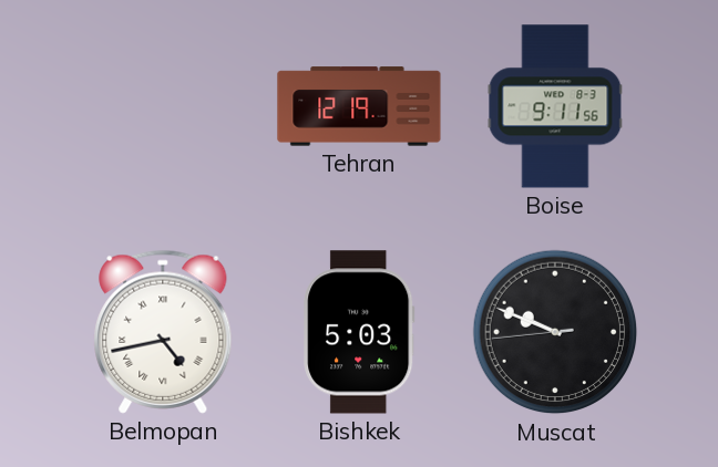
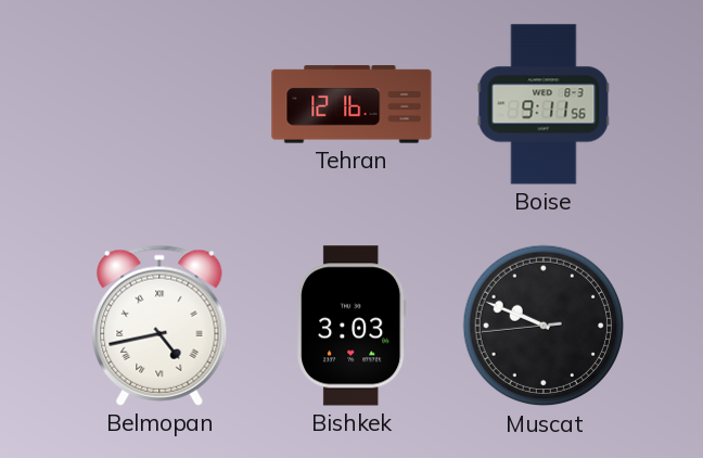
Tehran: 12:19 -> 12:16
Bishkek: 5:03 -> 3:03
